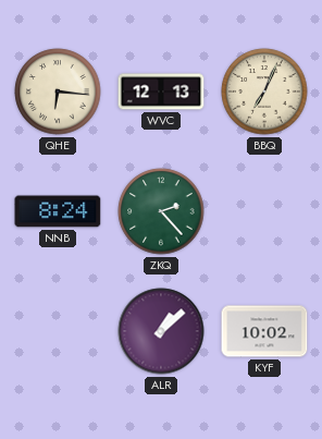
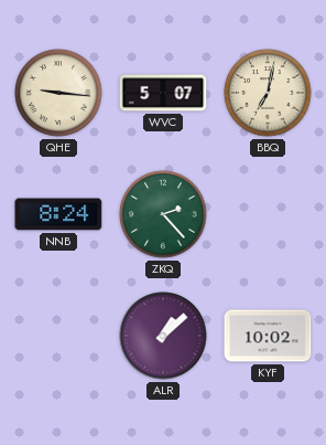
QHE: 6:16 -> 9:16
WVC: 12:13 -> 5:07
BBQ: 7:04 -> 7:02
